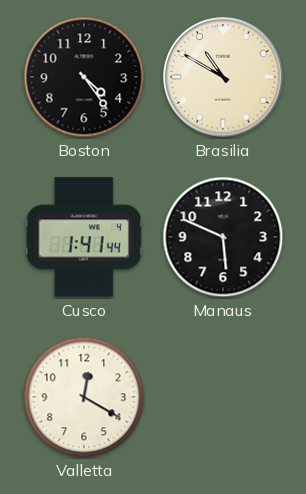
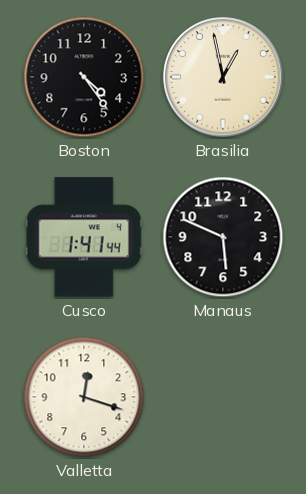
Brasilia: 10:50 -> 12:58
Valletta: 12:20 -> 12:18
